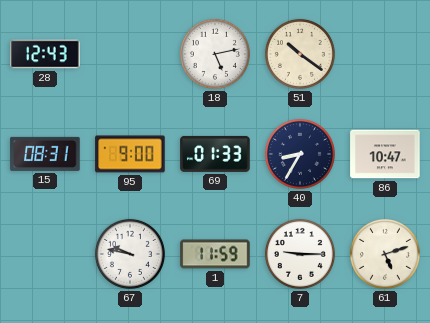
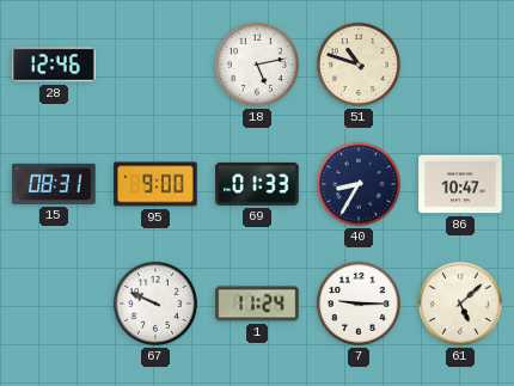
28: 12:43 -> 12:46
51: 10:21 -> 10:48
67: 9:47 -> 9:49
1: 11:59 -> 11:24
61: 5:12 -> 5:08
